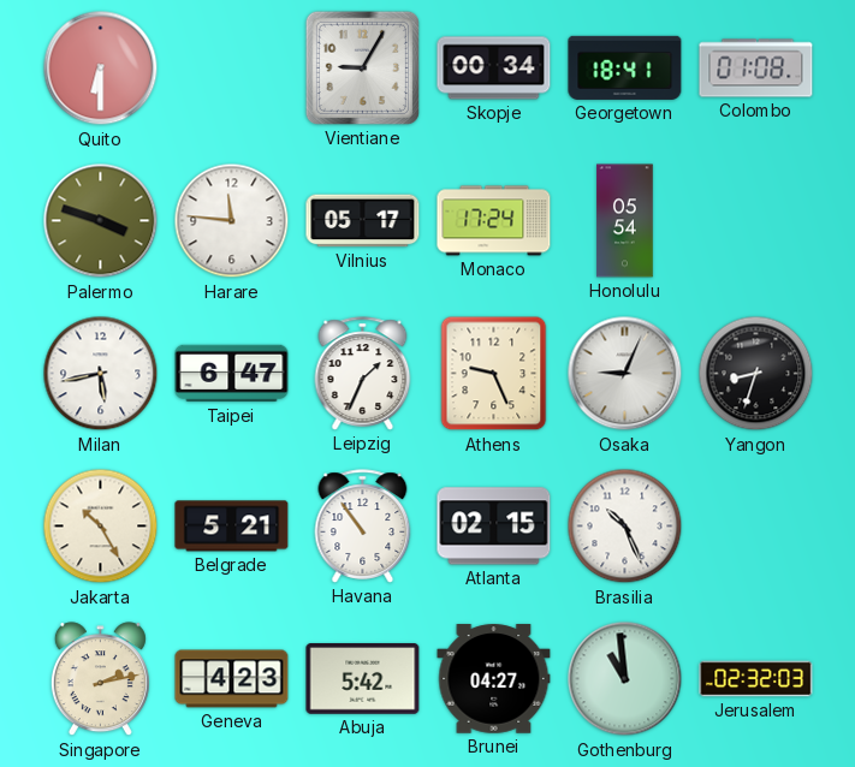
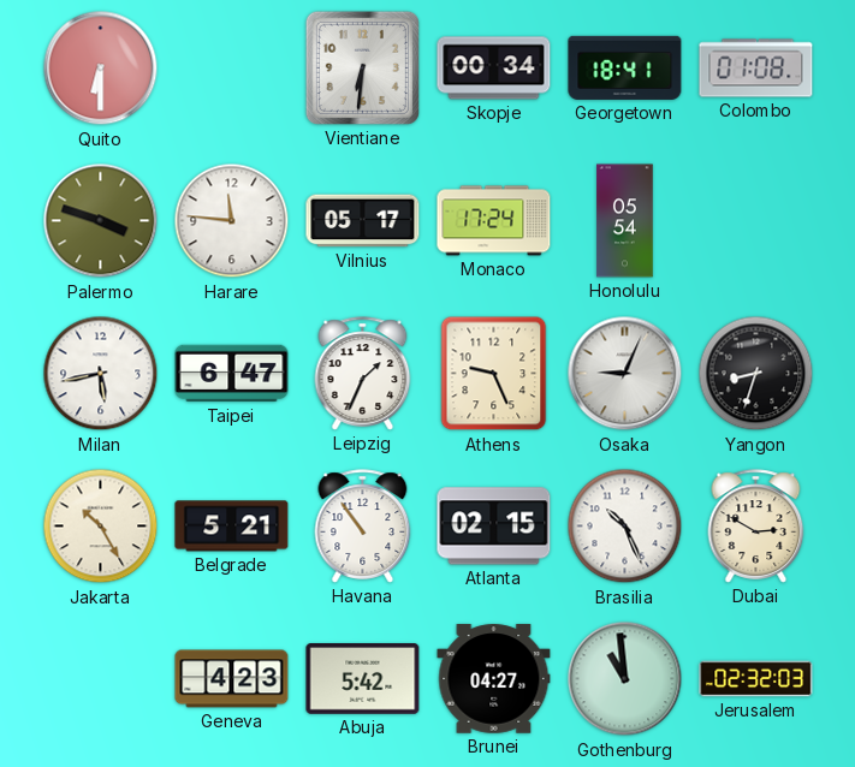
Vientiane: 9:05 -> 6:31
Dubai: none -> 2:50
Singapore: 2:13 -> none
